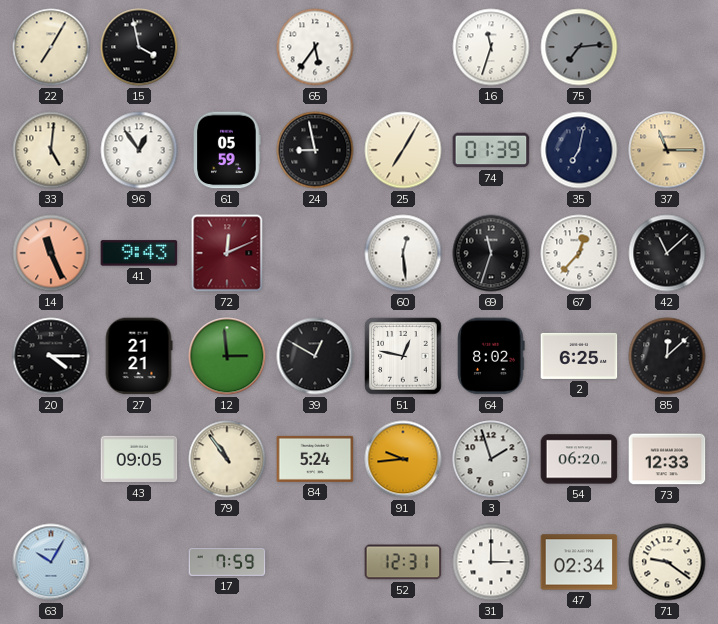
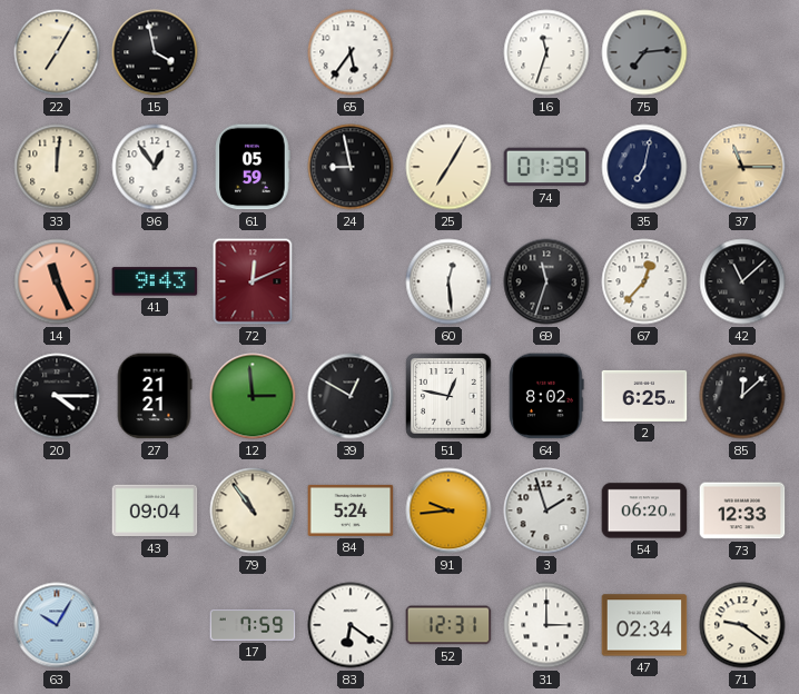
33: 5:01 -> 12:01
43: 09:05 -> 09:04
83: none -> 6:21
